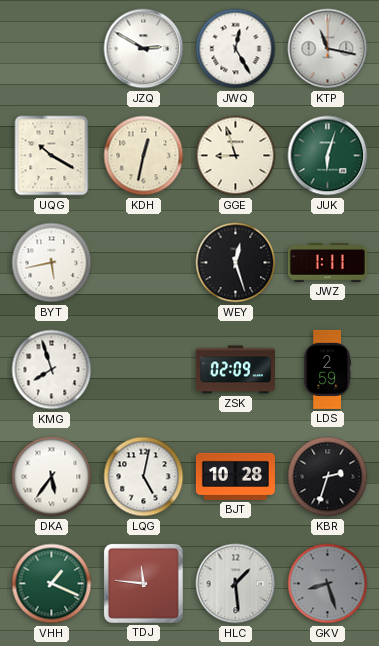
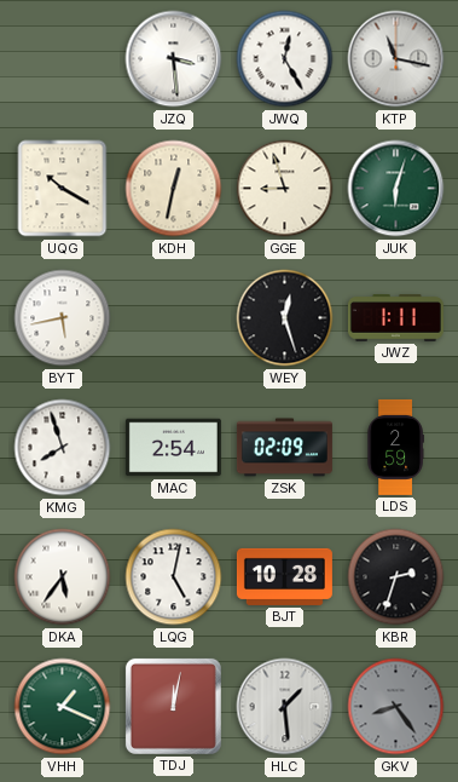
JZQ: 2:50 -> 3:29
MAC: none -> 2:54
TDJ: 11:46 -> 12:02
GKV: 8:27 -> 8:24
